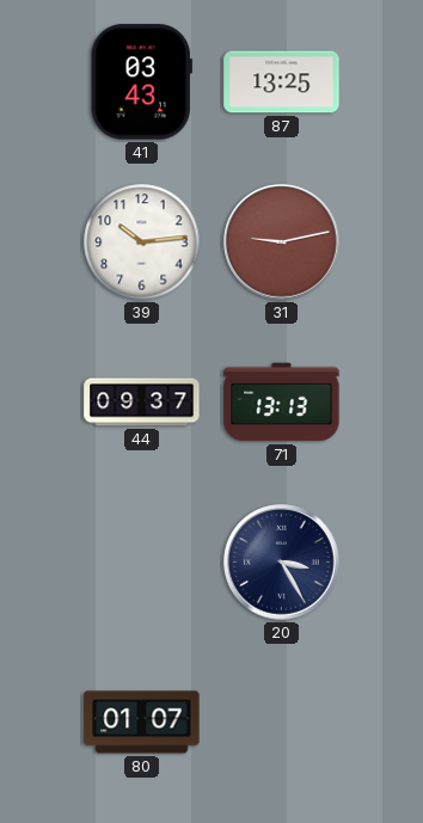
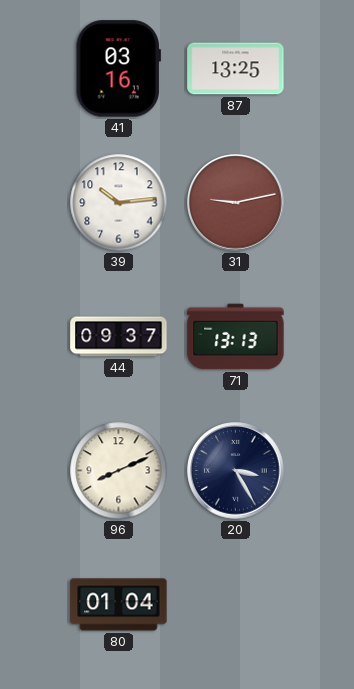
41: 03:43 -> 03:16
96: none -> 8:11
80: 01:07 -> 01:04
